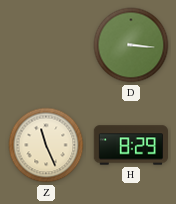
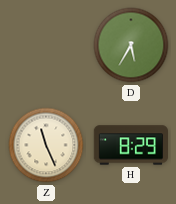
D: 3:16 -> 5:35
